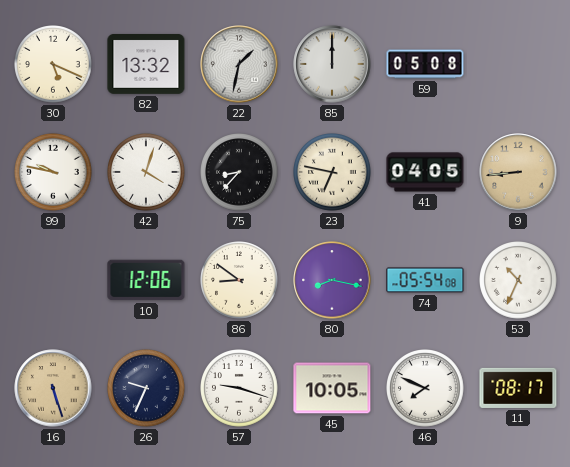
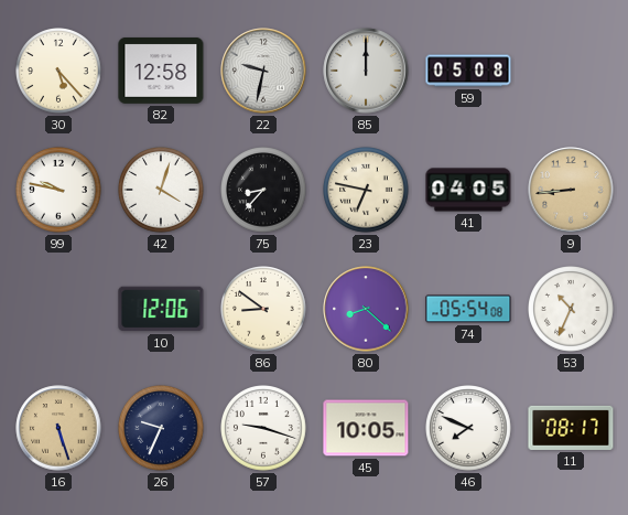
30: 5:19 -> 5:23
82: 13:32 -> 12:58
22: 1:32 -> 9:32
80: 8:17 -> 8:22
